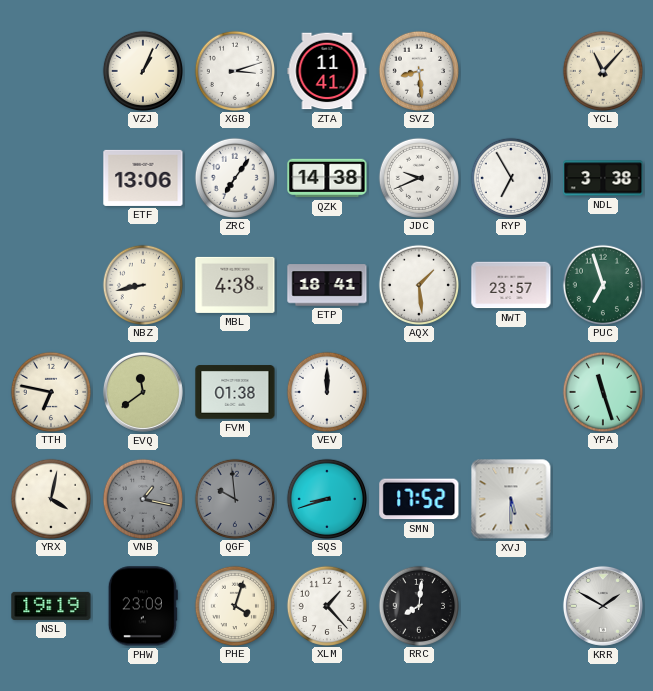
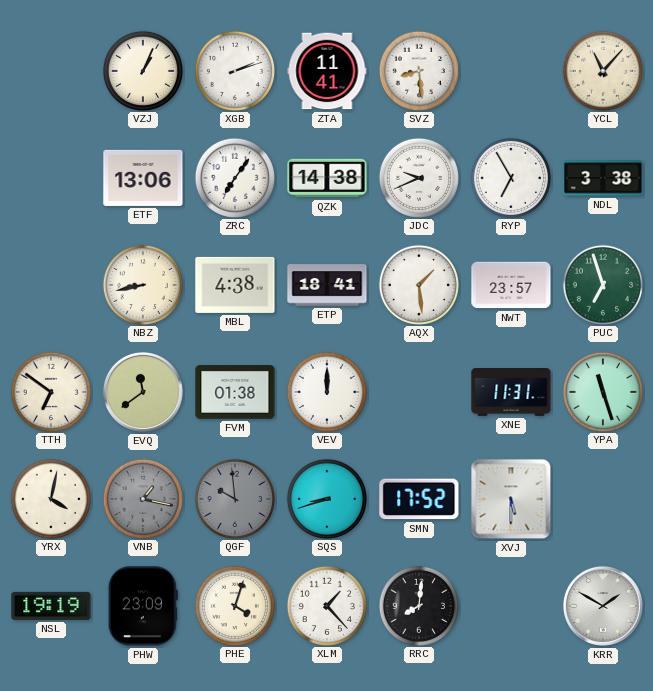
XGB: 3:12 -> 2:12
TTH: 6:47 -> 6:51
XNE: none -> 11:31
